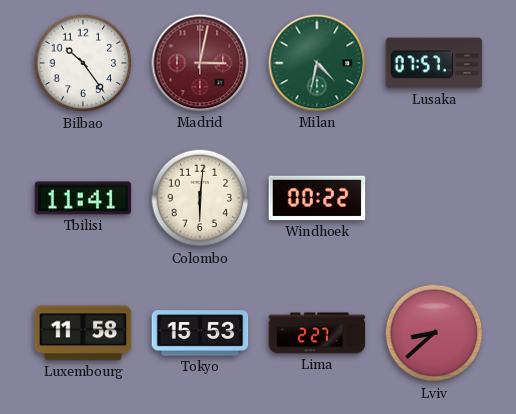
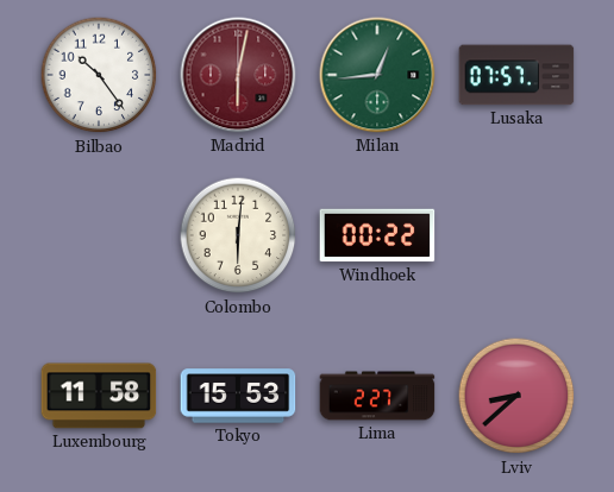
Madrid: 3:02 -> 6:02
Milan: 4:32 -> 12:44
Tbilisi: 11:41 -> none
